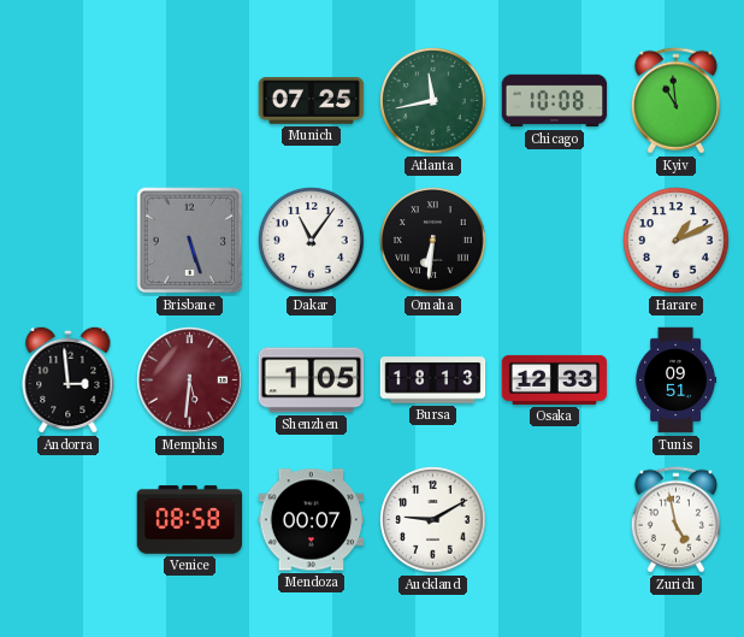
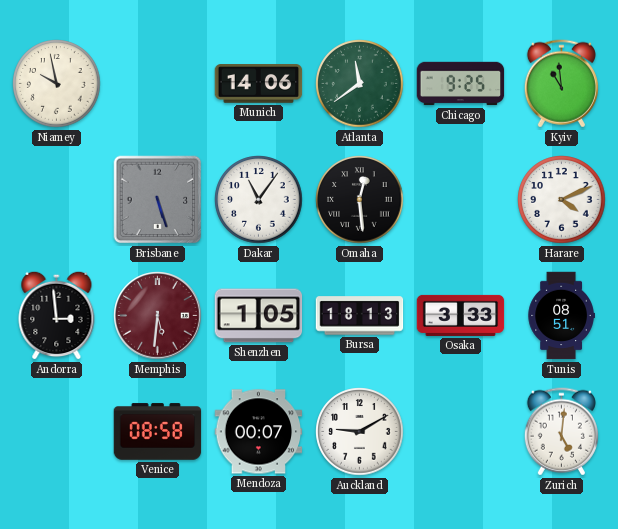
Niamey: none -> 9:58
Munich: 07:25 -> 14:06
Atlanta: 11:43 -> 11:39
Chicago: 10:08 -> 9:25
Omaha: 6:31 -> 12:29
Harare: 1:11 -> 4:11
Osaka: 12:33 -> 3:33
Tunis: 09:51 -> 08:51
Zurich: 4:58 -> 5:01
